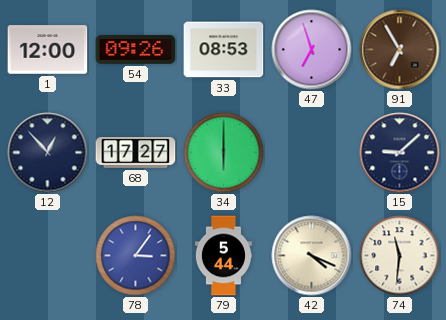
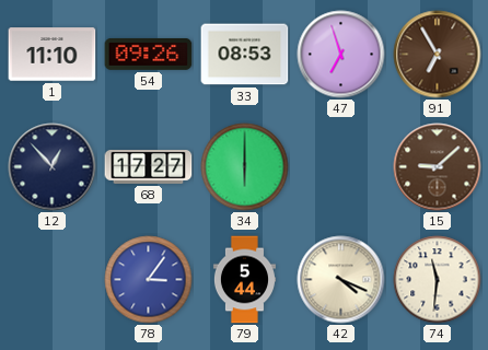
1: 12:00 -> 11:10
15 dial: navy -> brown
